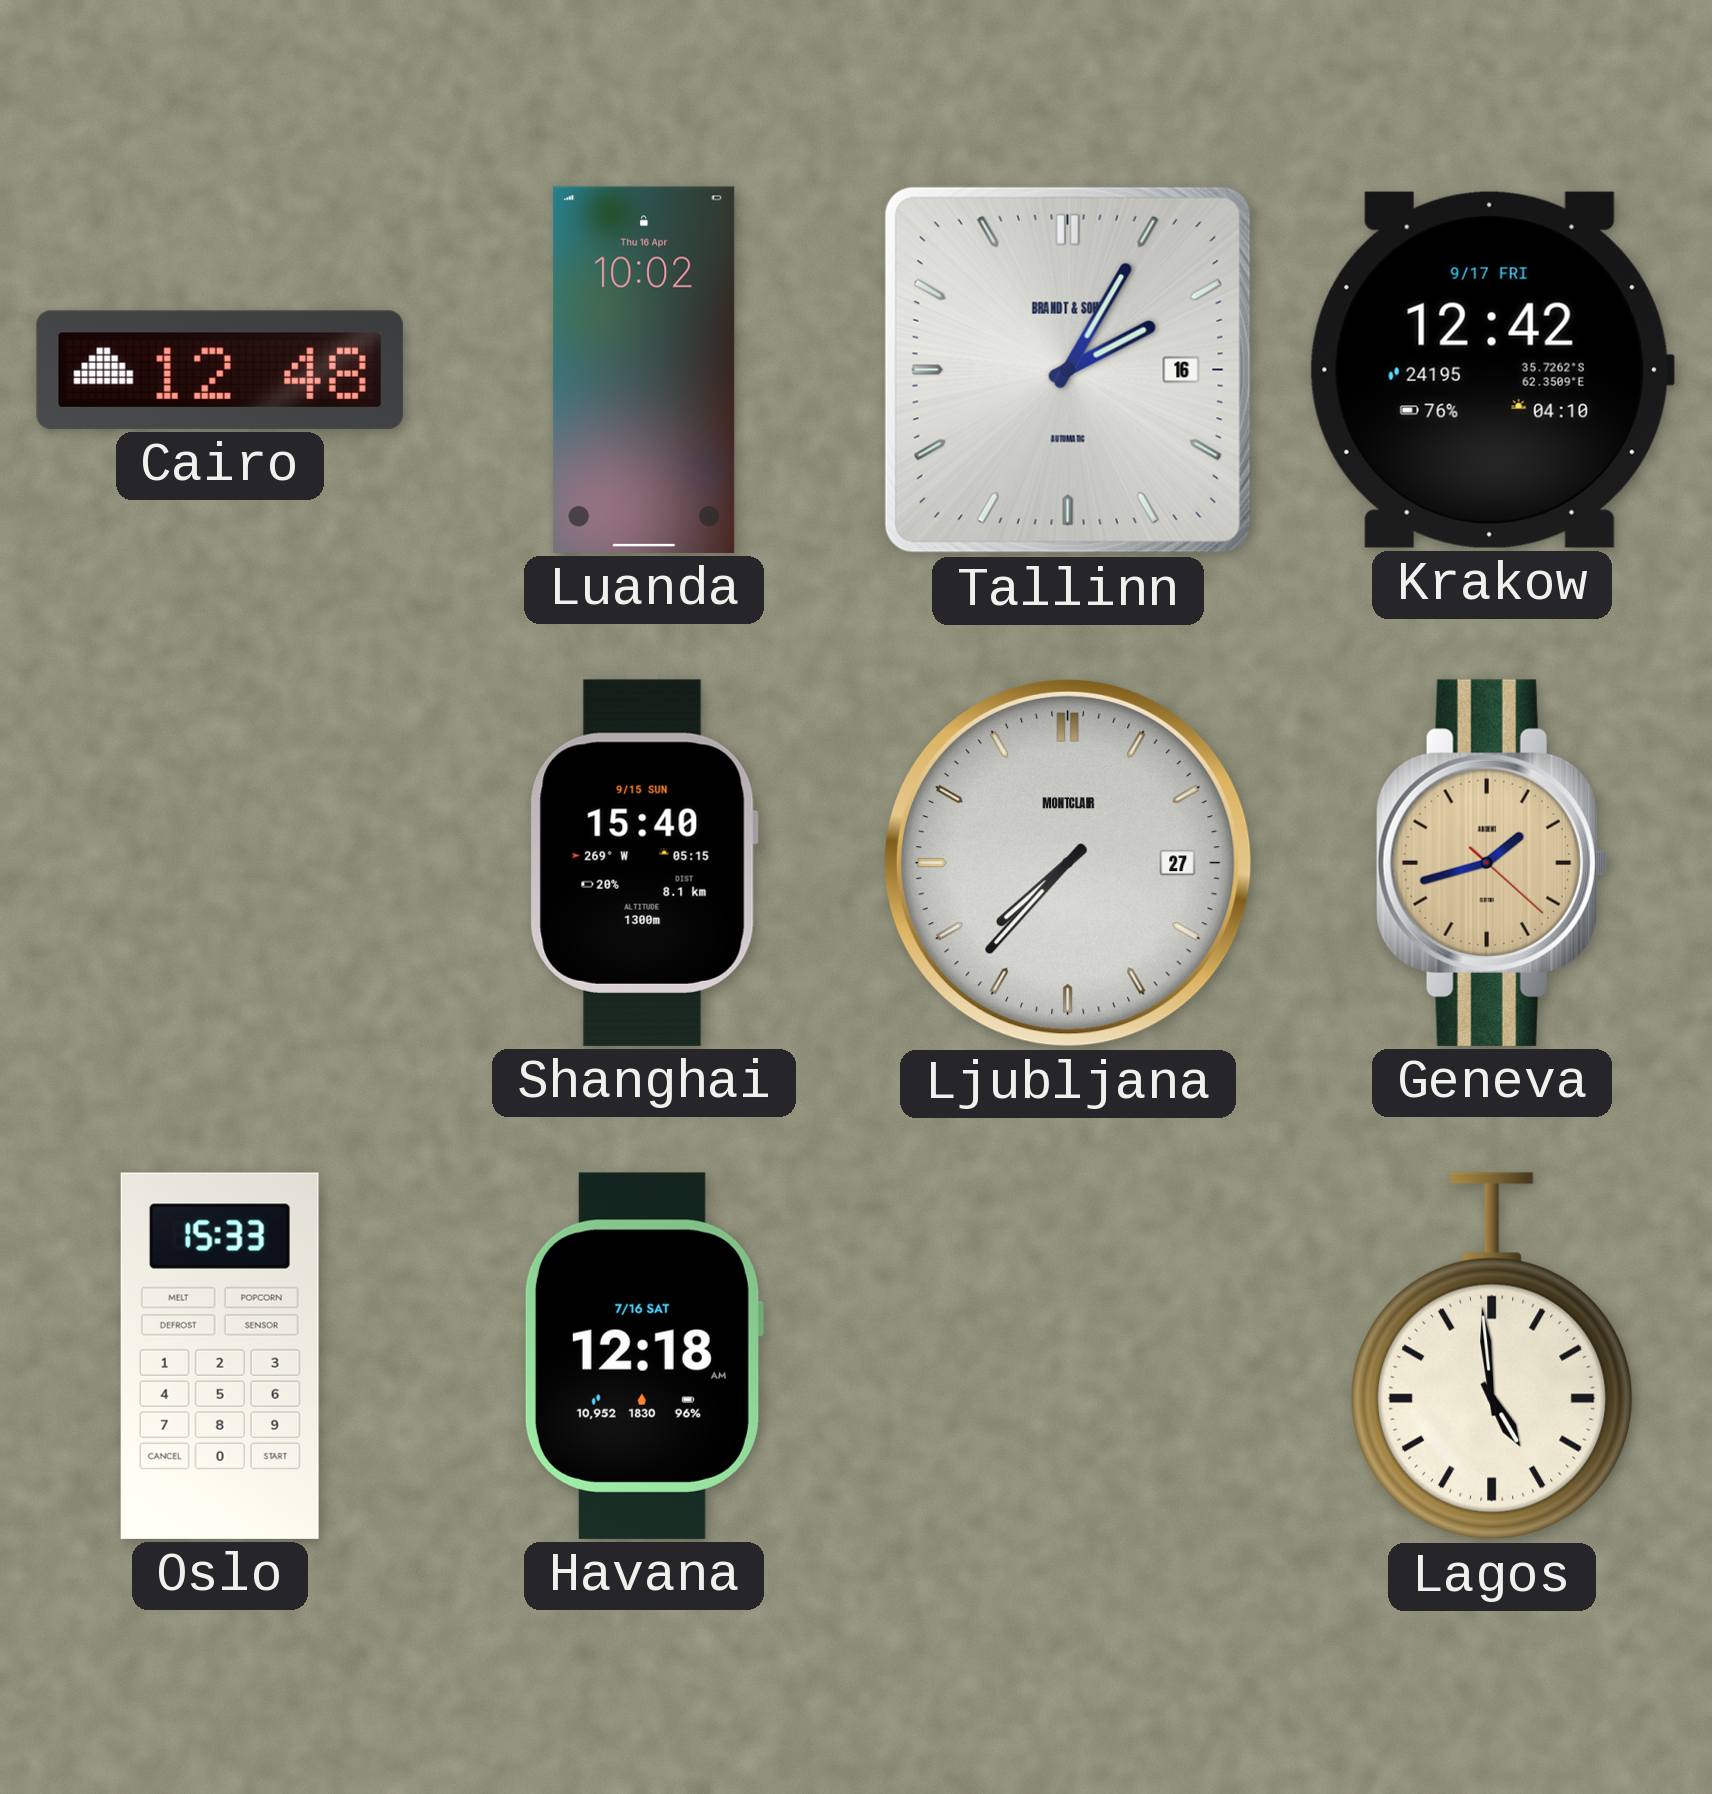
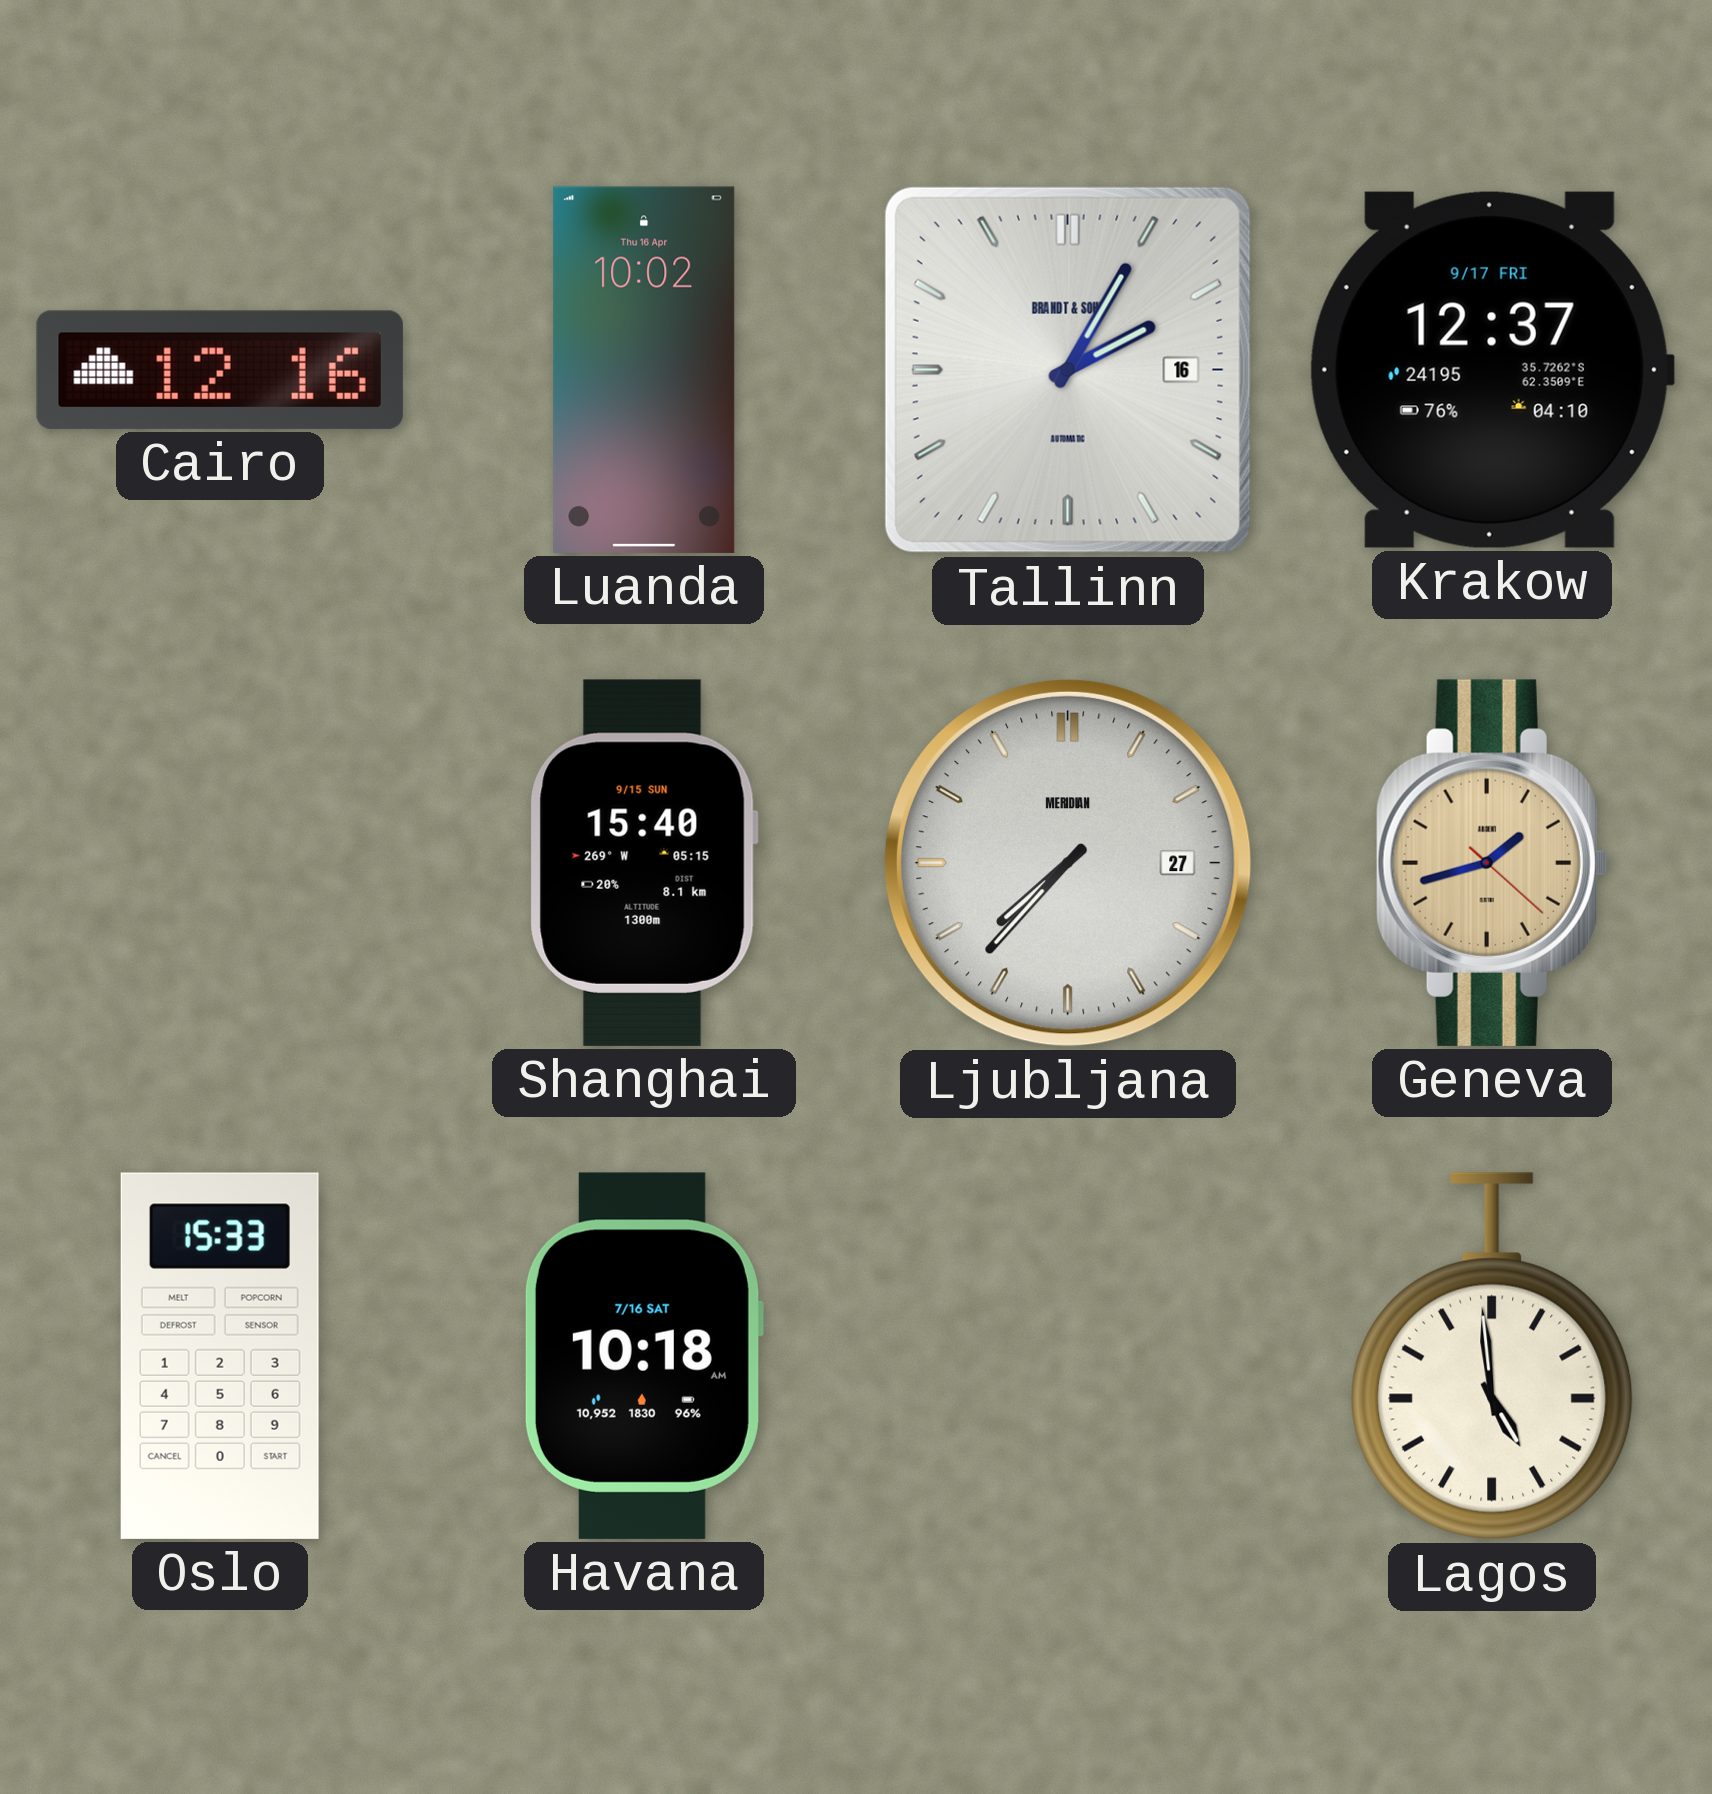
Cairo: 12:48 -> 12:16
Krakow: 12:42 -> 12:37
Ljubljana brand: MONTCLAIR -> MERIDIAN
Havana: 12:18 -> 10:18
